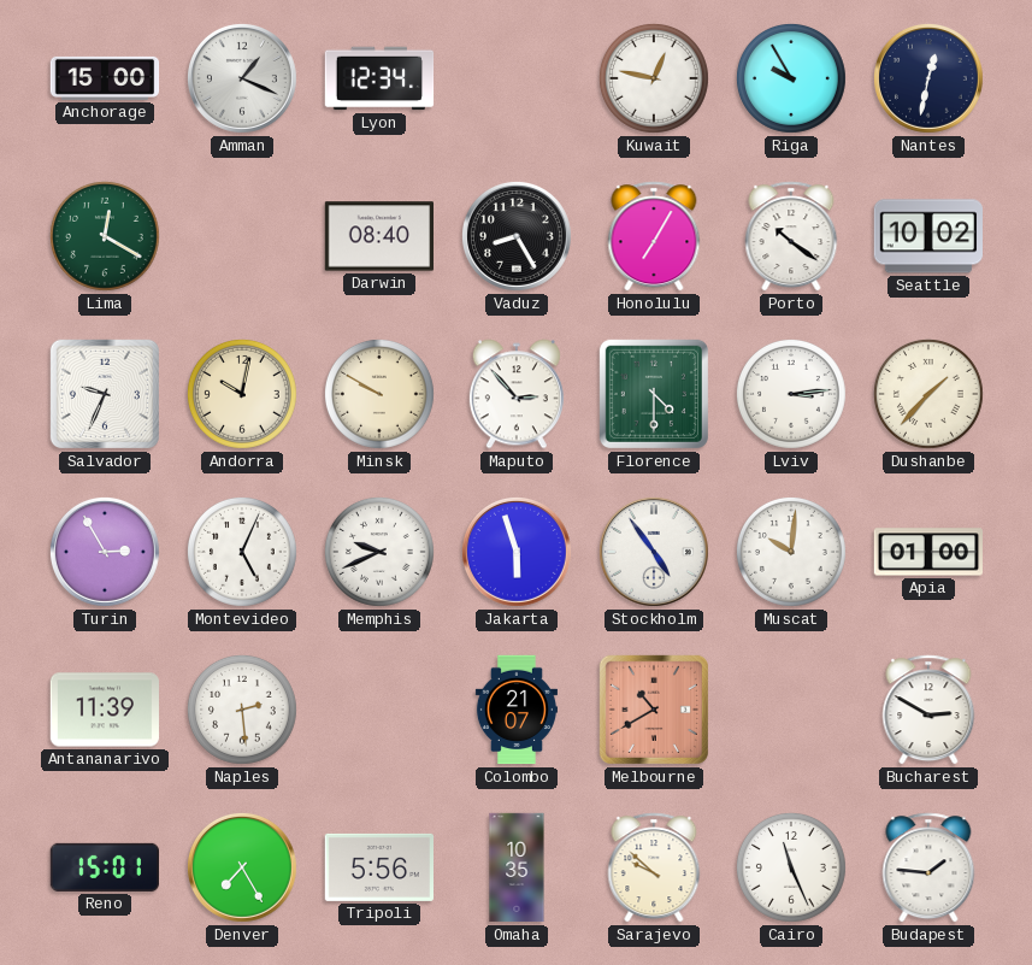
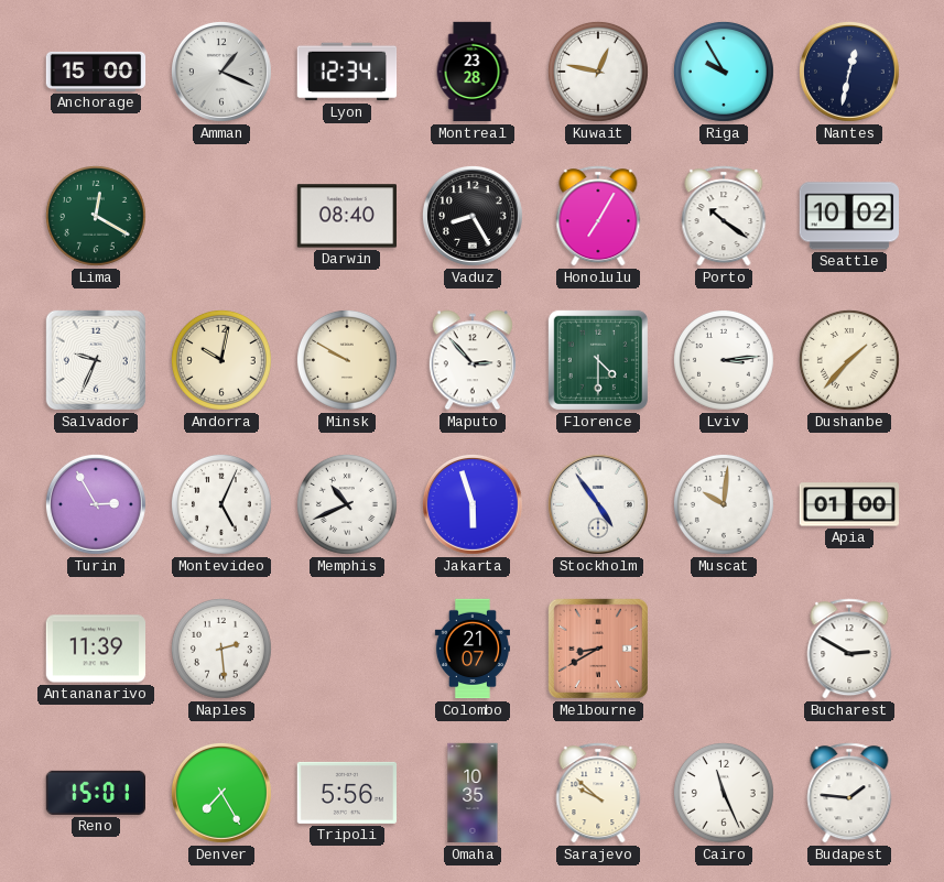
Montreal: none -> 23:28
Memphis: 9:41 -> 10:41
Melbourne: 10:40 -> 8:40
